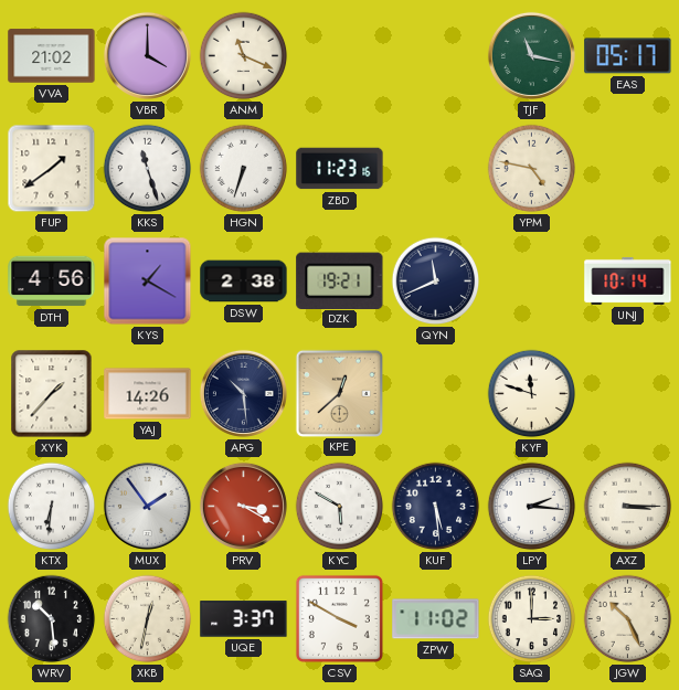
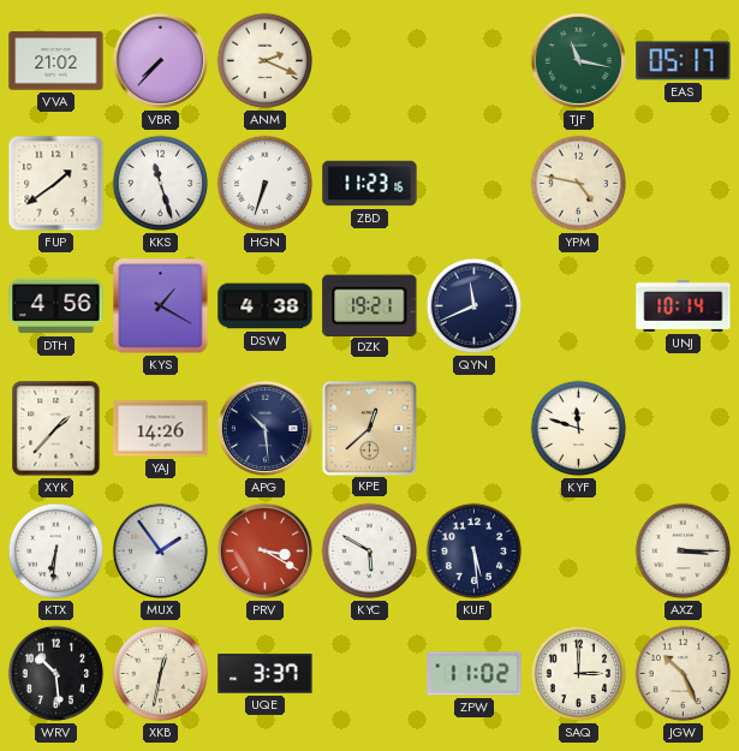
VBR: 4:00 -> 7:37
ANM: 11:19 -> 2:19
DSW: 2:38 -> 4:38
LPY: 2:16 -> none
CSV: 3:50 -> none
